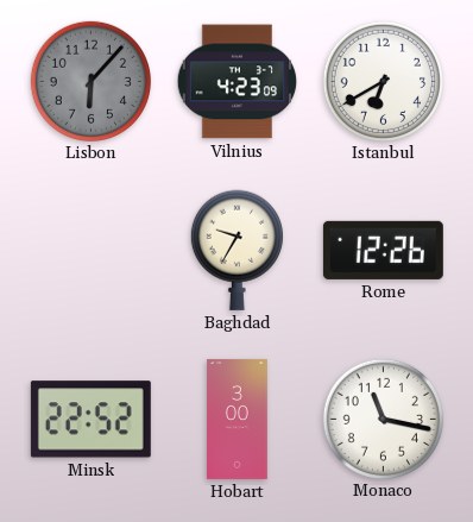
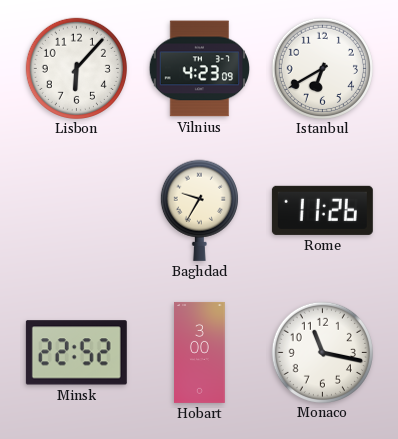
Lisbon dial: grey -> white
Rome: 12:26 -> 11:26
